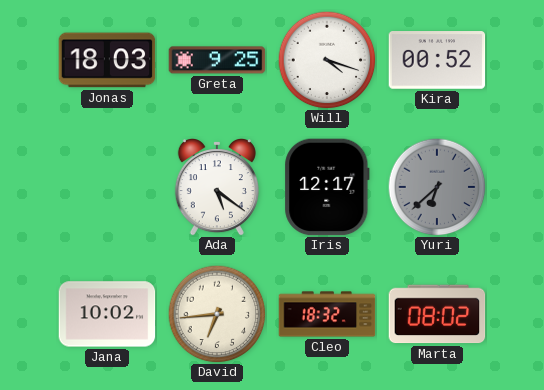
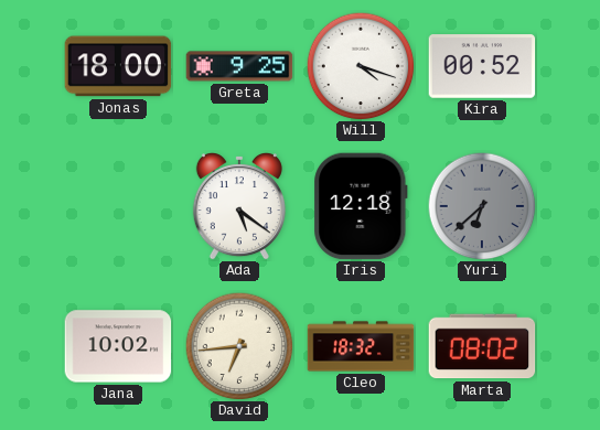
Jonas: 18:03 -> 18:00
Iris: 12:17 -> 12:18
